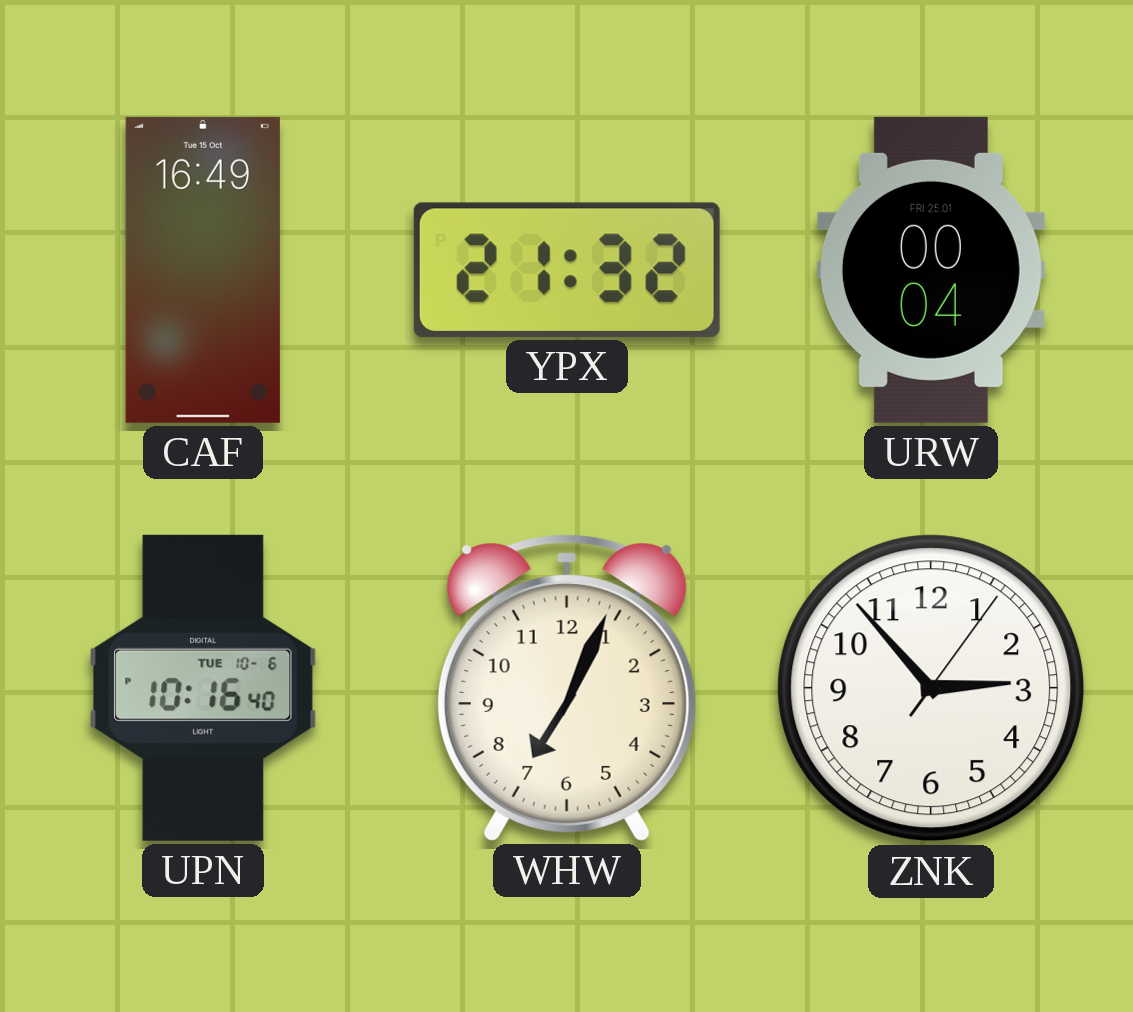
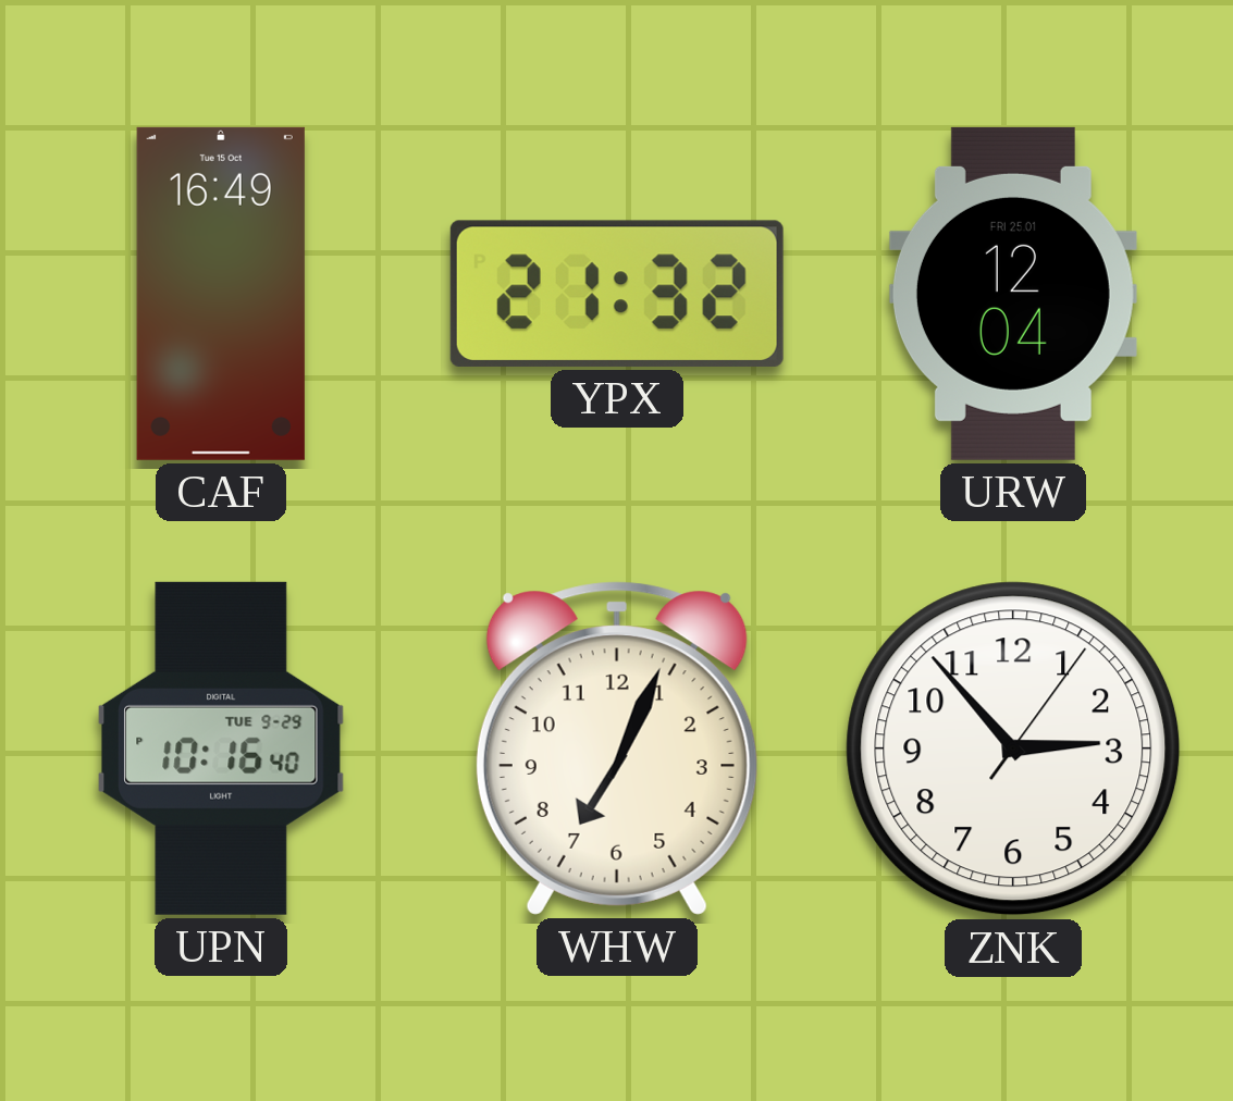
URW: 00:04 -> 12:04
UPN date: TUE 10-6 -> TUE 9-29
